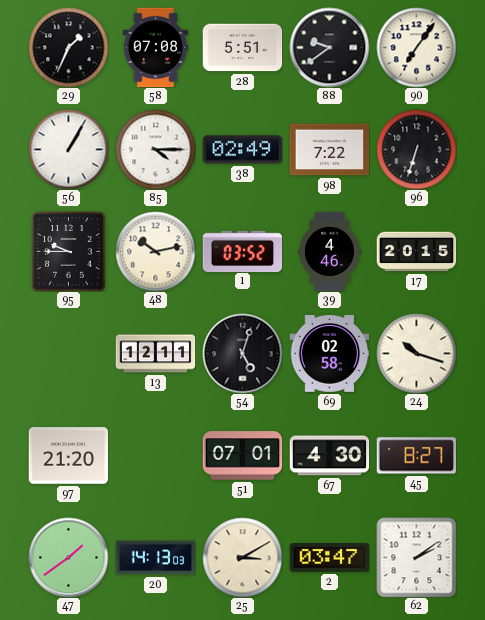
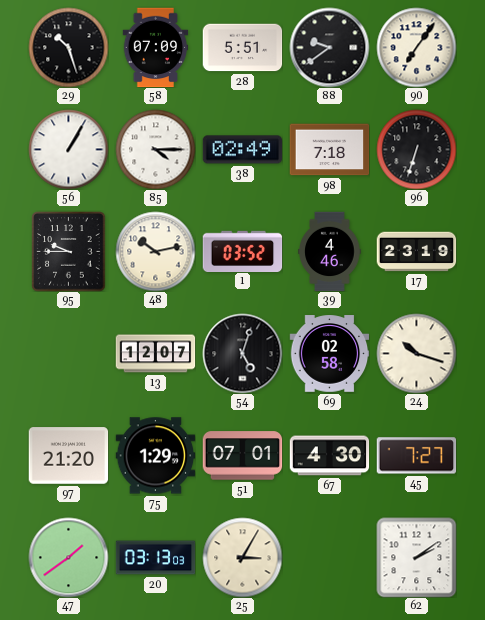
29: 1:34 -> 10:27
58: 07:08 -> 07:09
98: 7:22 -> 7:18
17: 20:15 -> 23:19
13: 12:11 -> 12:07
75: none -> 1:29
45: 8:27 -> 7:27
20: 14:13 -> 03:13
25: 3:10 -> 3:05
2: 03:47 -> none
